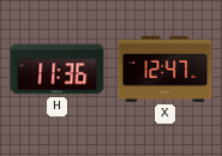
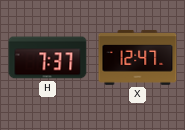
H: 11:36 -> 7:37
